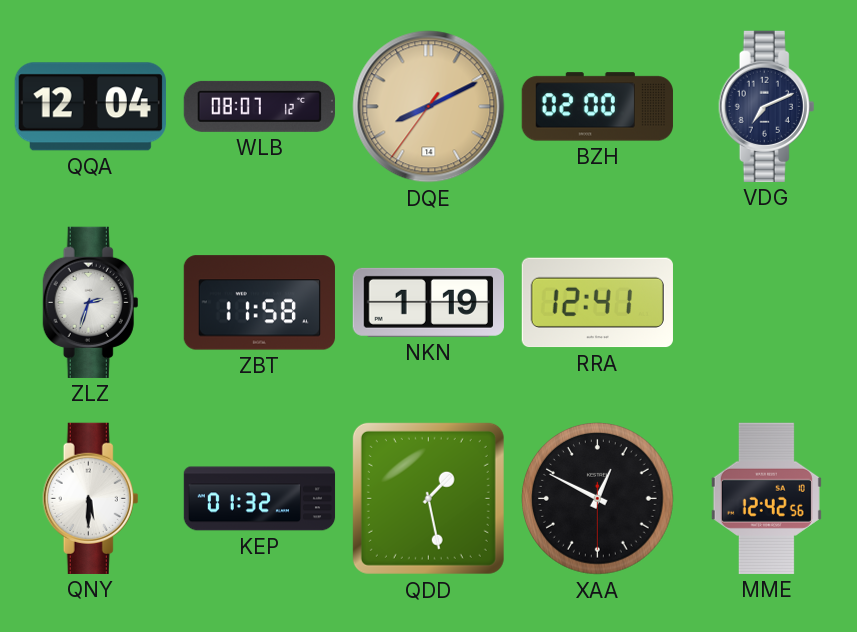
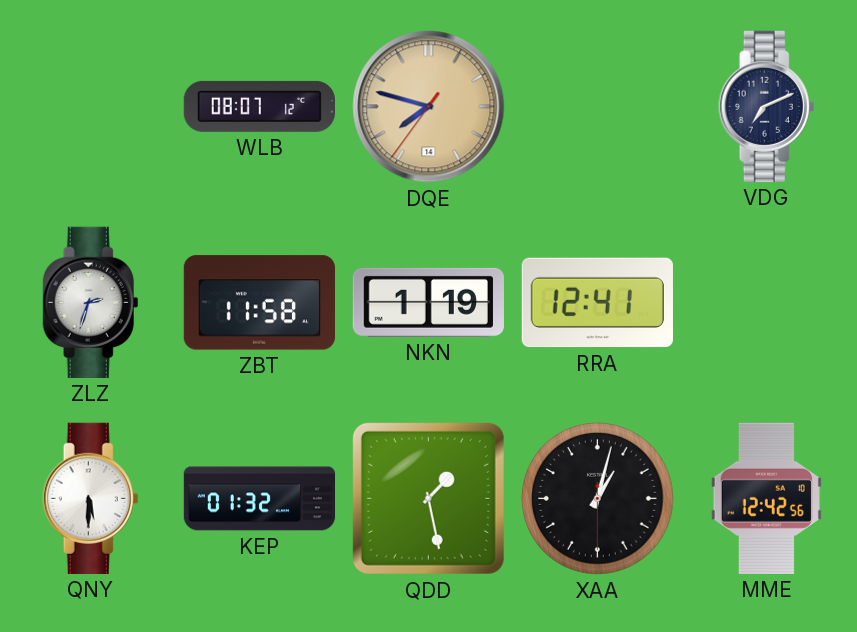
QQA: 12:04 -> none
DQE: 8:10 -> 7:47
BZH: 02:00 -> none
XAA: 12:49 -> 1:02
